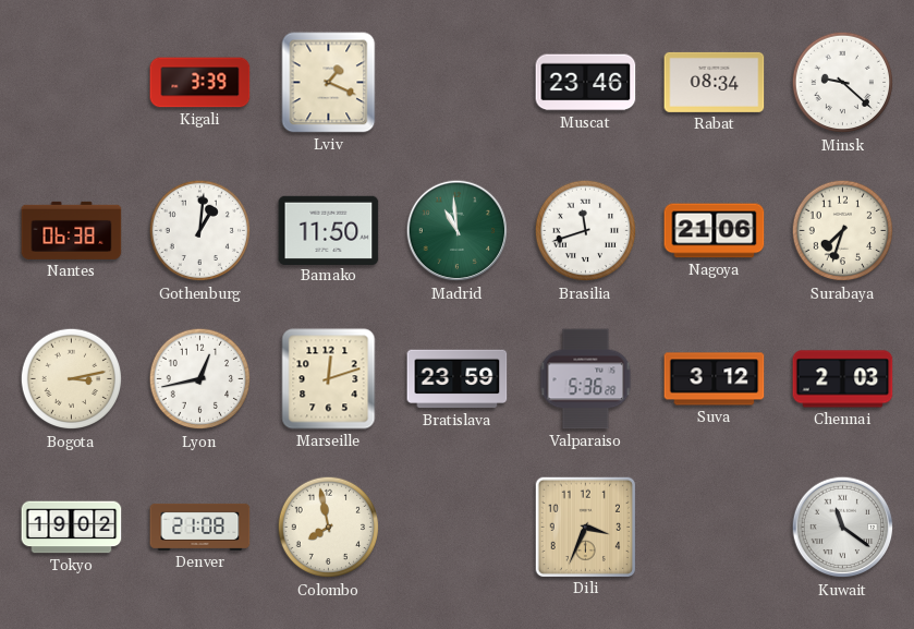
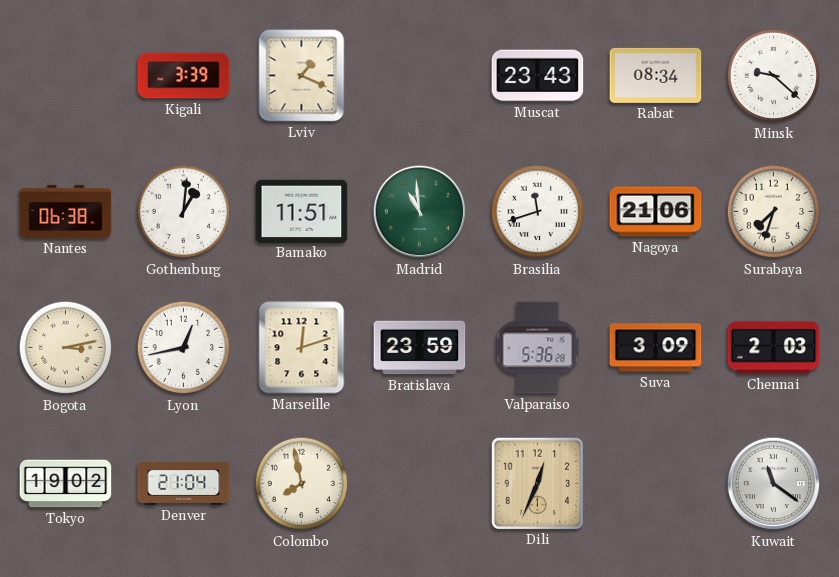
Muscat: 23:46 -> 23:43
Bamako: 11:50 -> 11:51
Suva: 3:12 -> 3:09
Denver: 21:08 -> 21:04
Dili: 3:34 -> 12:34
